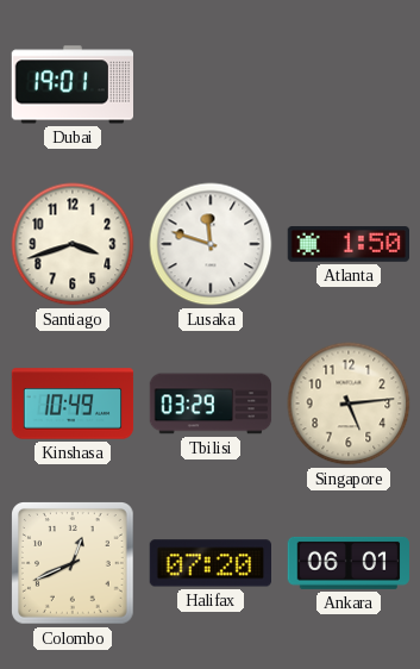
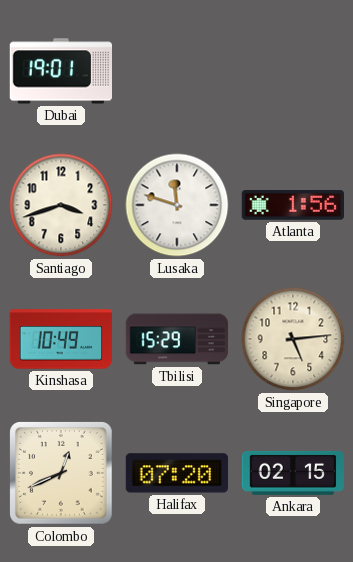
Atlanta: 1:50 -> 1:56
Tbilisi: 03:29 -> 15:29
Ankara: 06:01 -> 02:15
